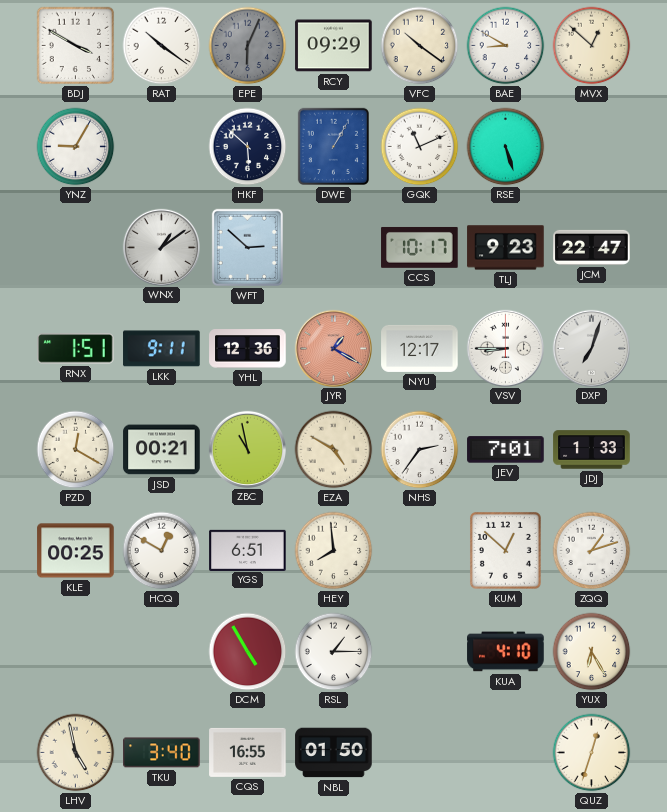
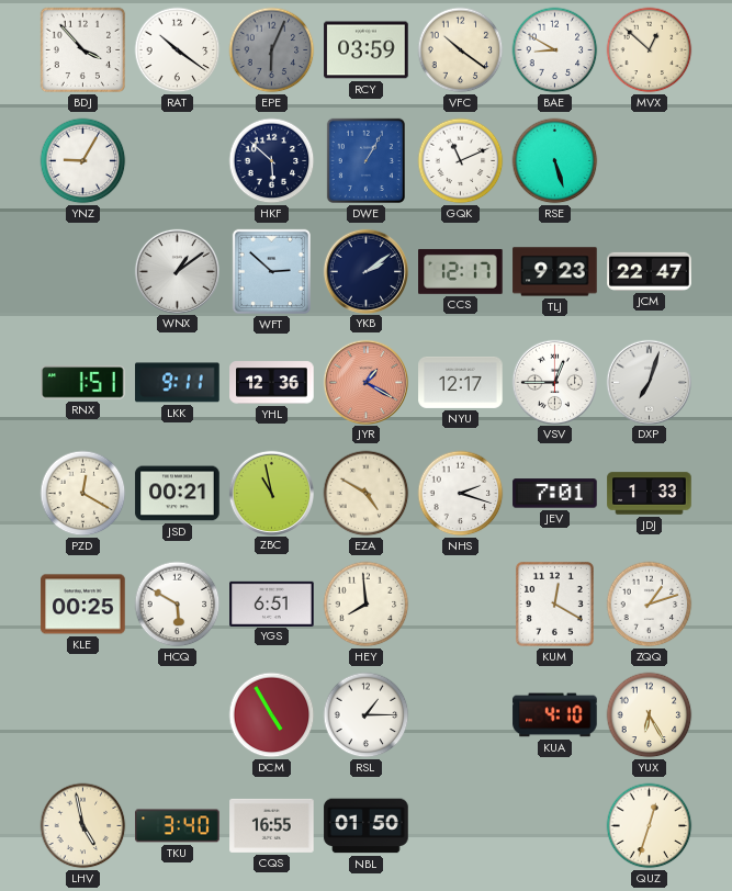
BDJ: 3:50 -> 3:53
RCY: 09:29 -> 03:59
YKB: none -> 2:09
CCS: 10:17 -> 12:17
VSV: 8:45 -> 12:45
NHS: 2:36 -> 2:18
HCQ: 12:50 -> 5:50
KUM: 12:52 -> 12:20
